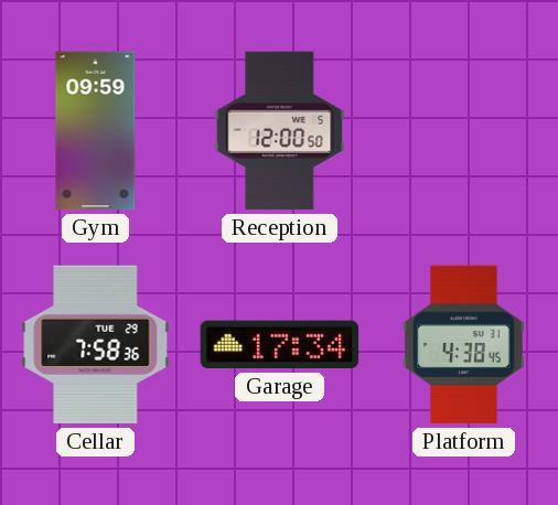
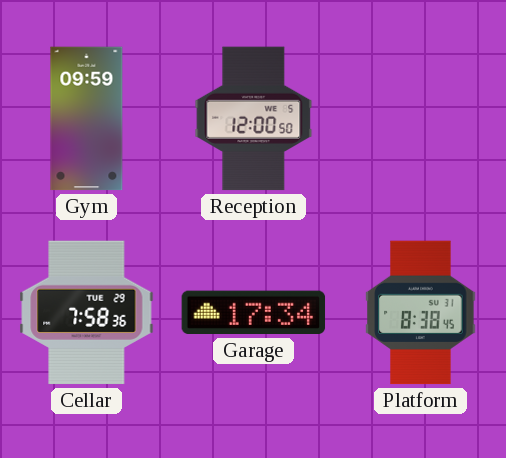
Platform: 4:38 -> 8:38
